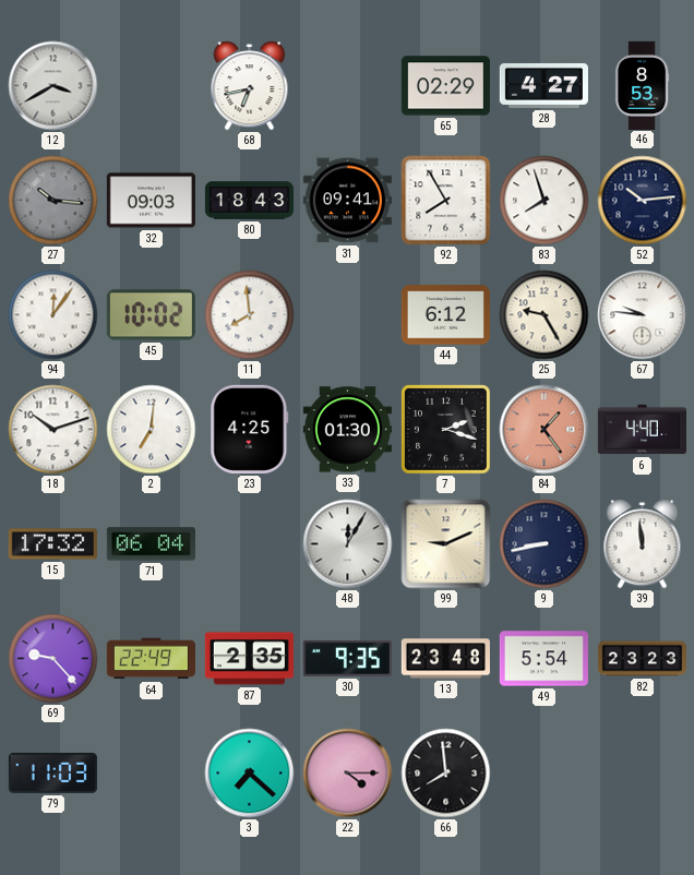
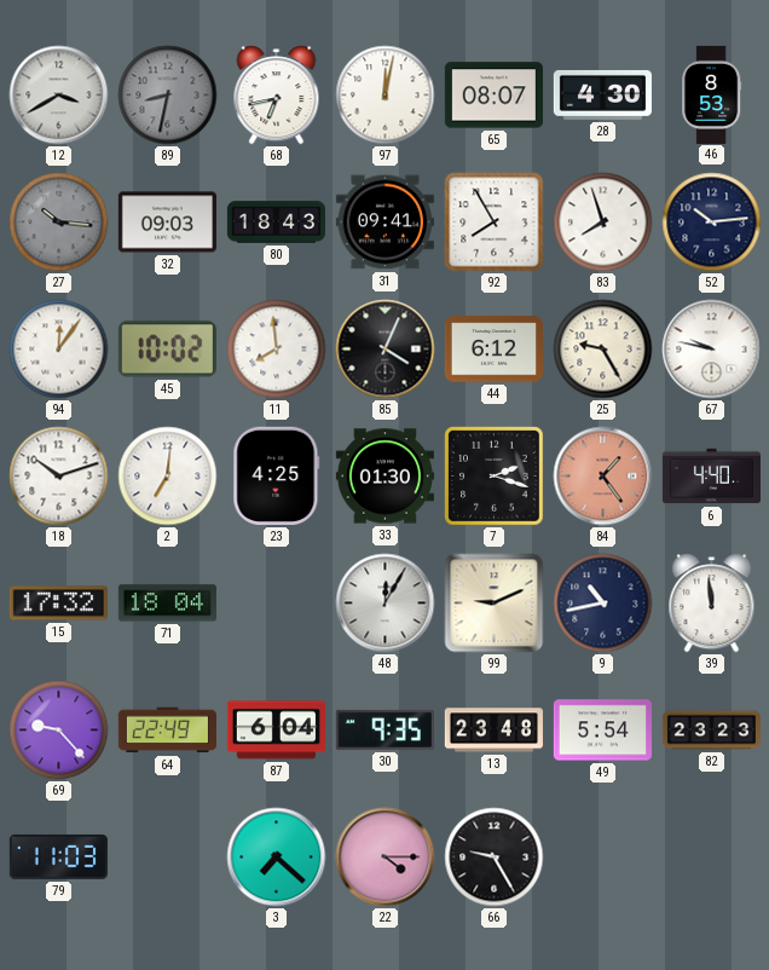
89: none -> 8:32
97: none -> 12:02
65: 02:29 -> 08:07
28: 4:27 -> 4:30
85: none -> 4:04
67: 9:46 -> 9:47
71: 06:04 -> 18:04
9: 8:43 -> 10:43
87: 2:35 -> 6:04
66: 7:59 -> 9:25
